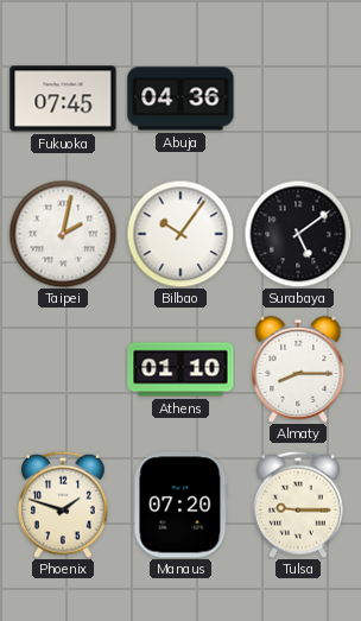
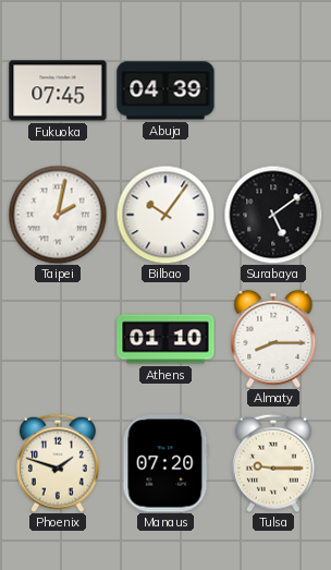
Abuja: 04:36 -> 04:39
